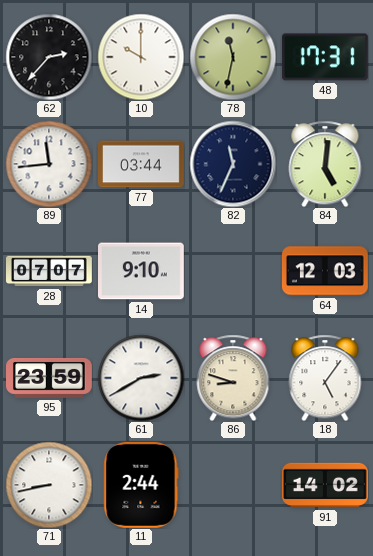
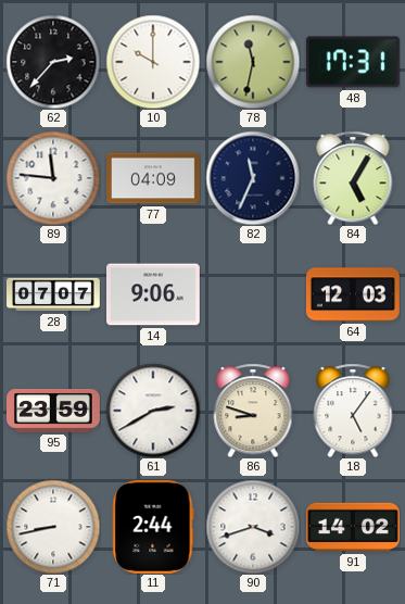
89: 11:44 -> 11:46
77: 03:44 -> 04:09
84: 5:01 -> 5:05
14: 9:10 -> 9:06
90: none -> 3:42
